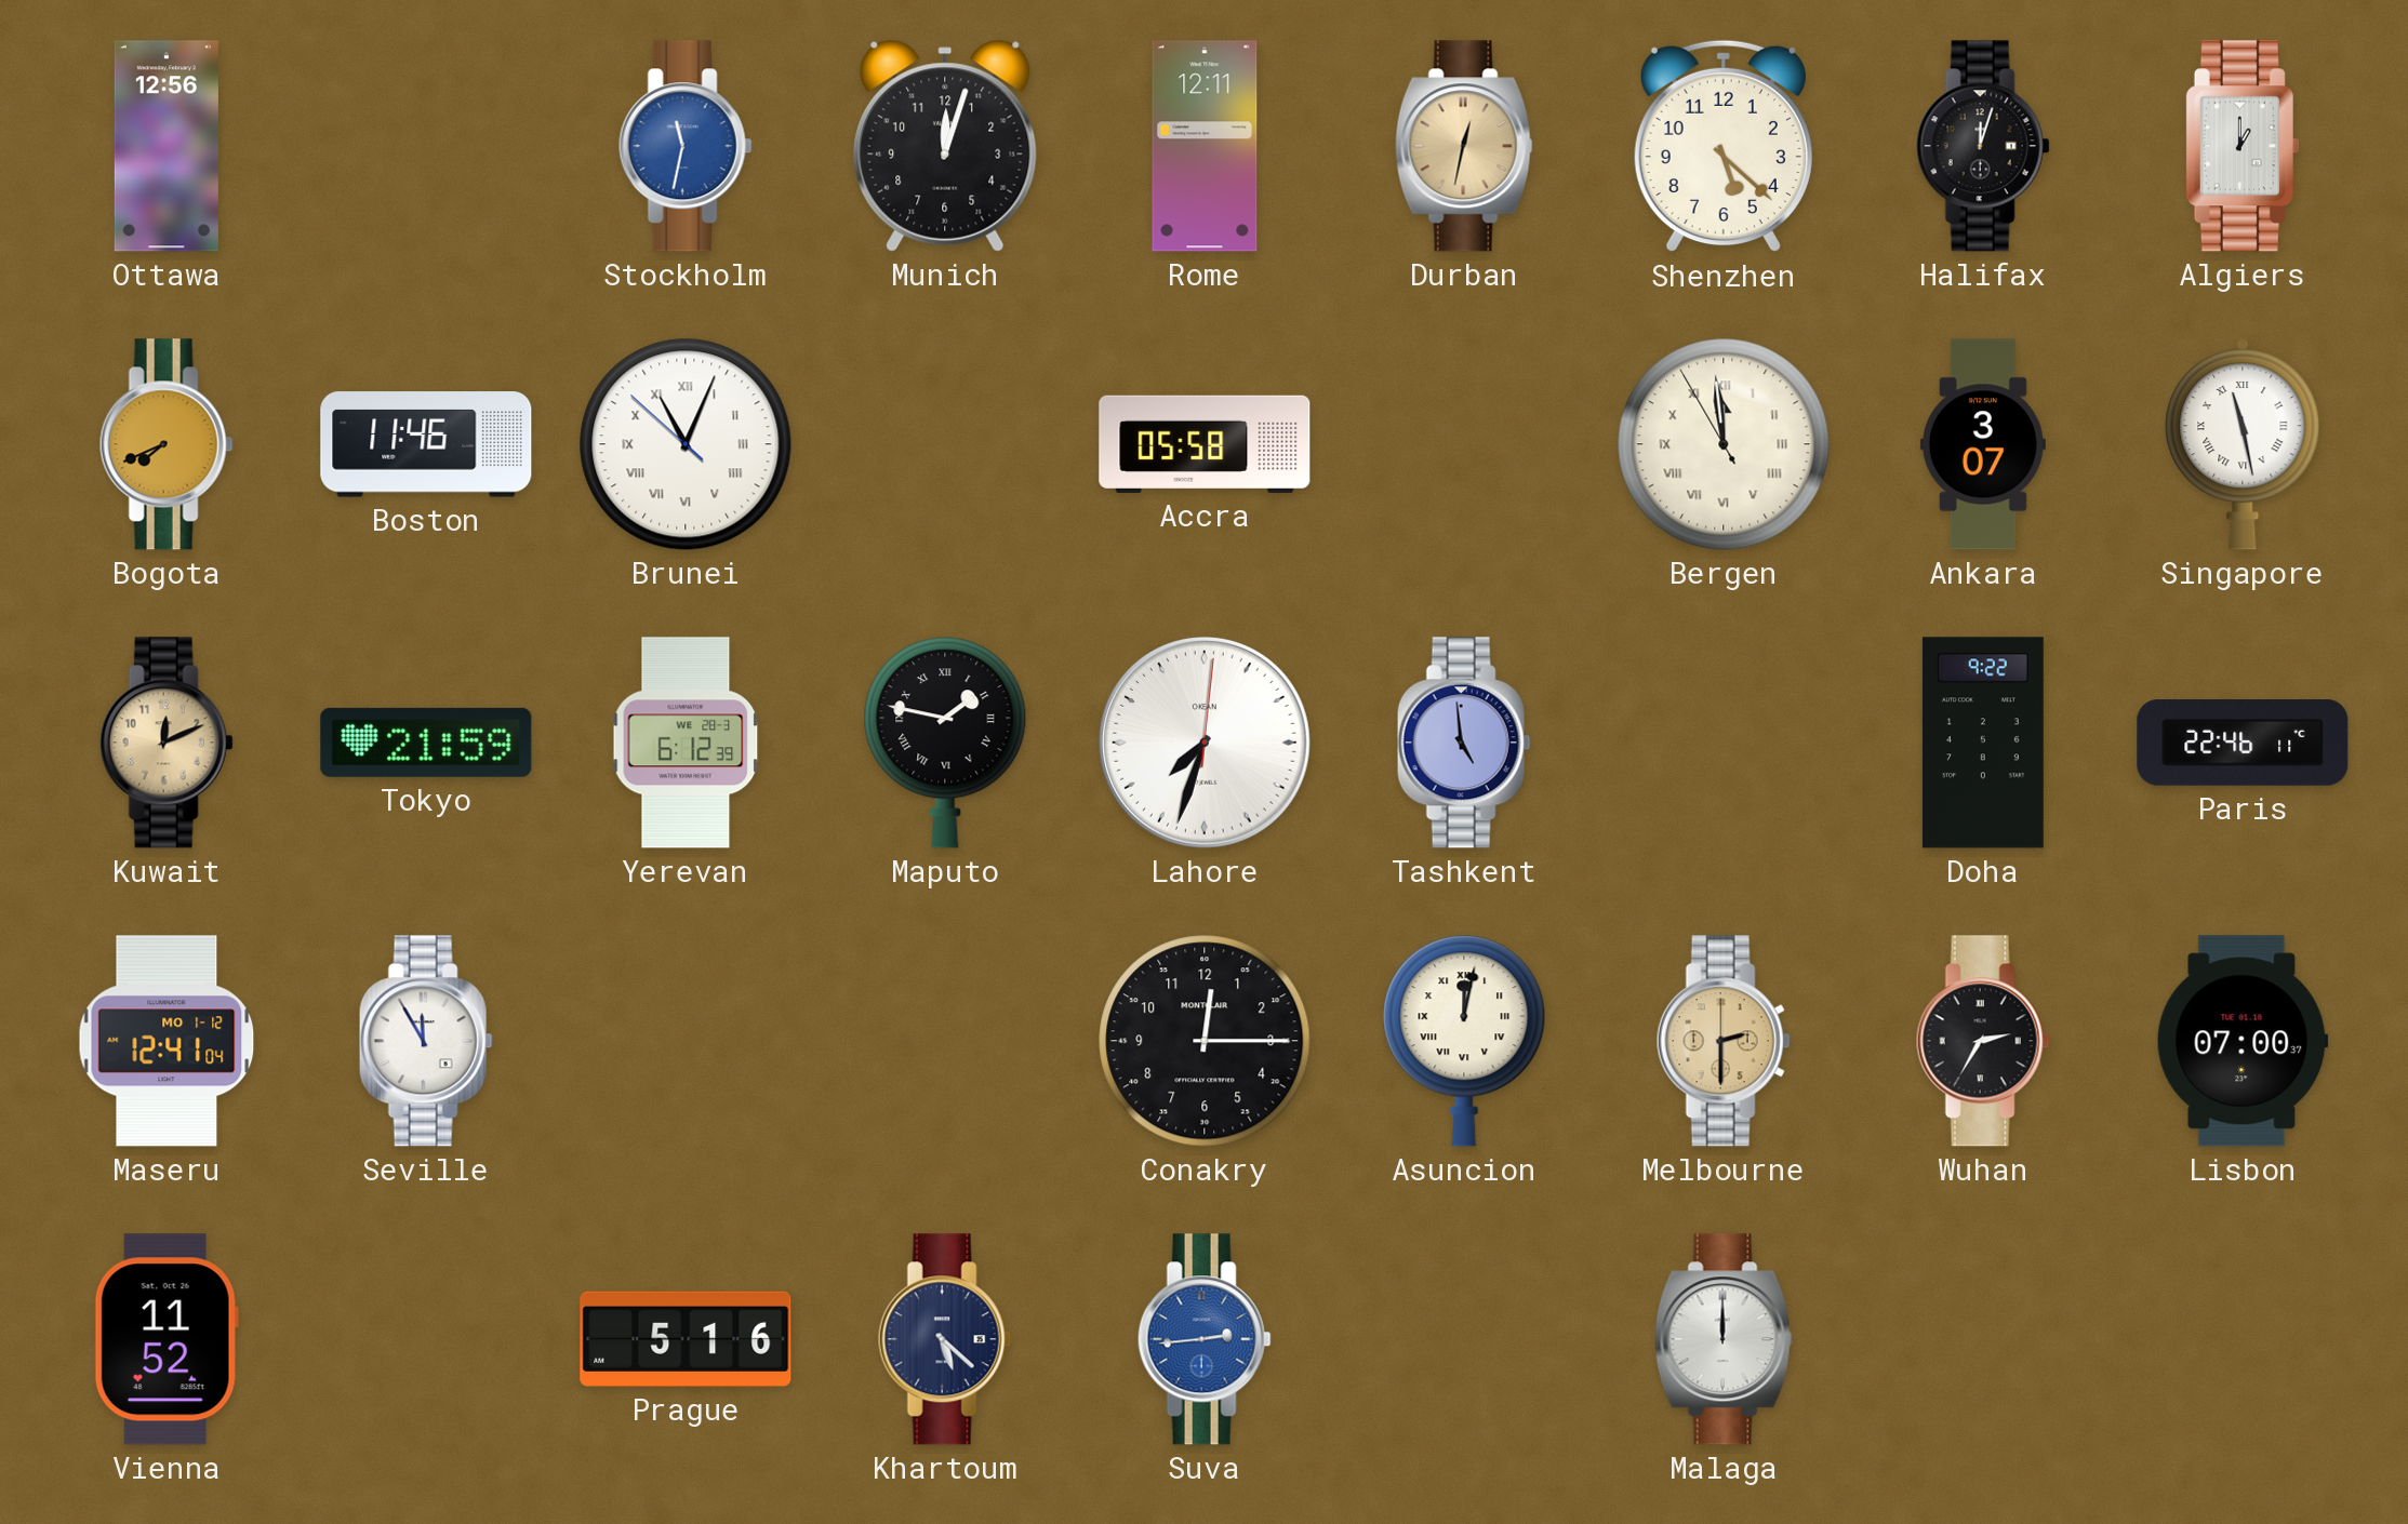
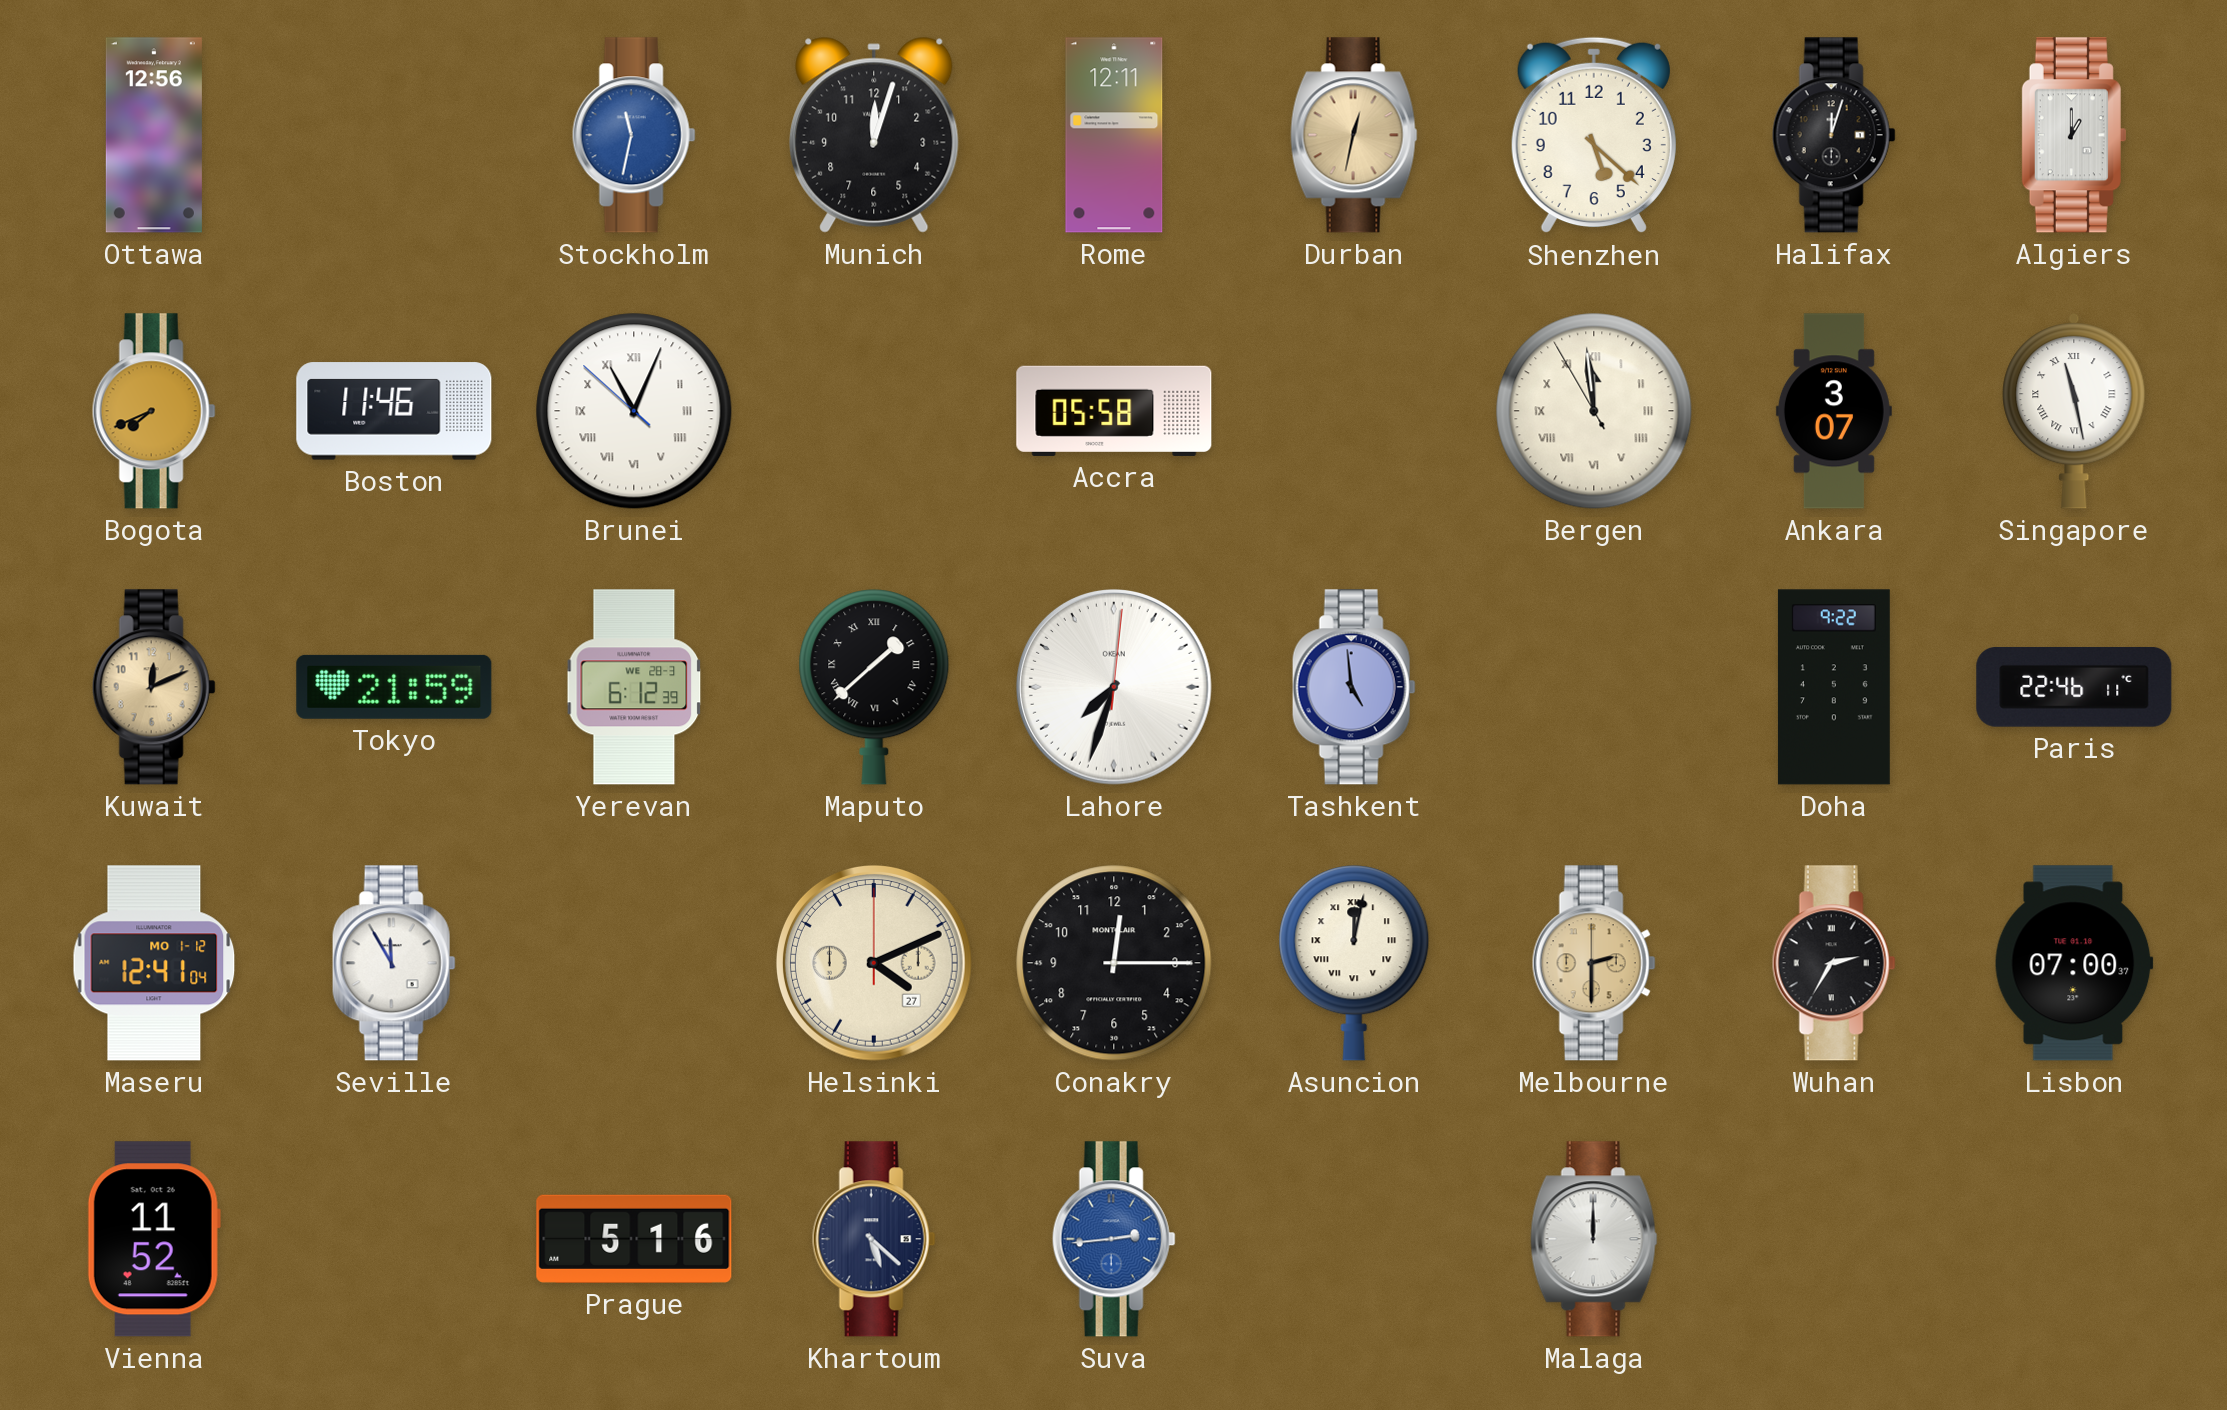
Maputo: 1:47 -> 1:38
Helsinki: none -> 4:11
